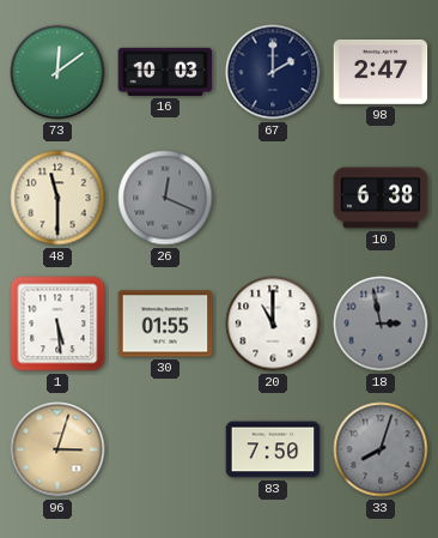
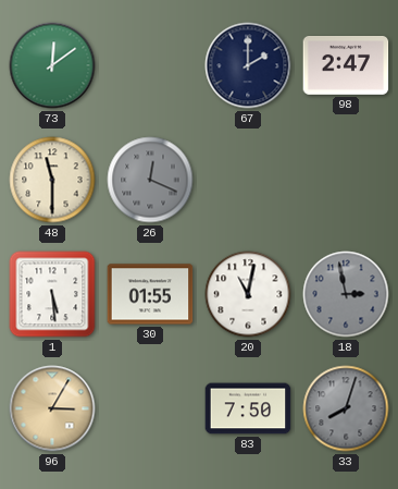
16: 10:03 -> none
10: 6:38 -> none
20: 11:00 -> 11:02
96: 3:03 -> 3:05
